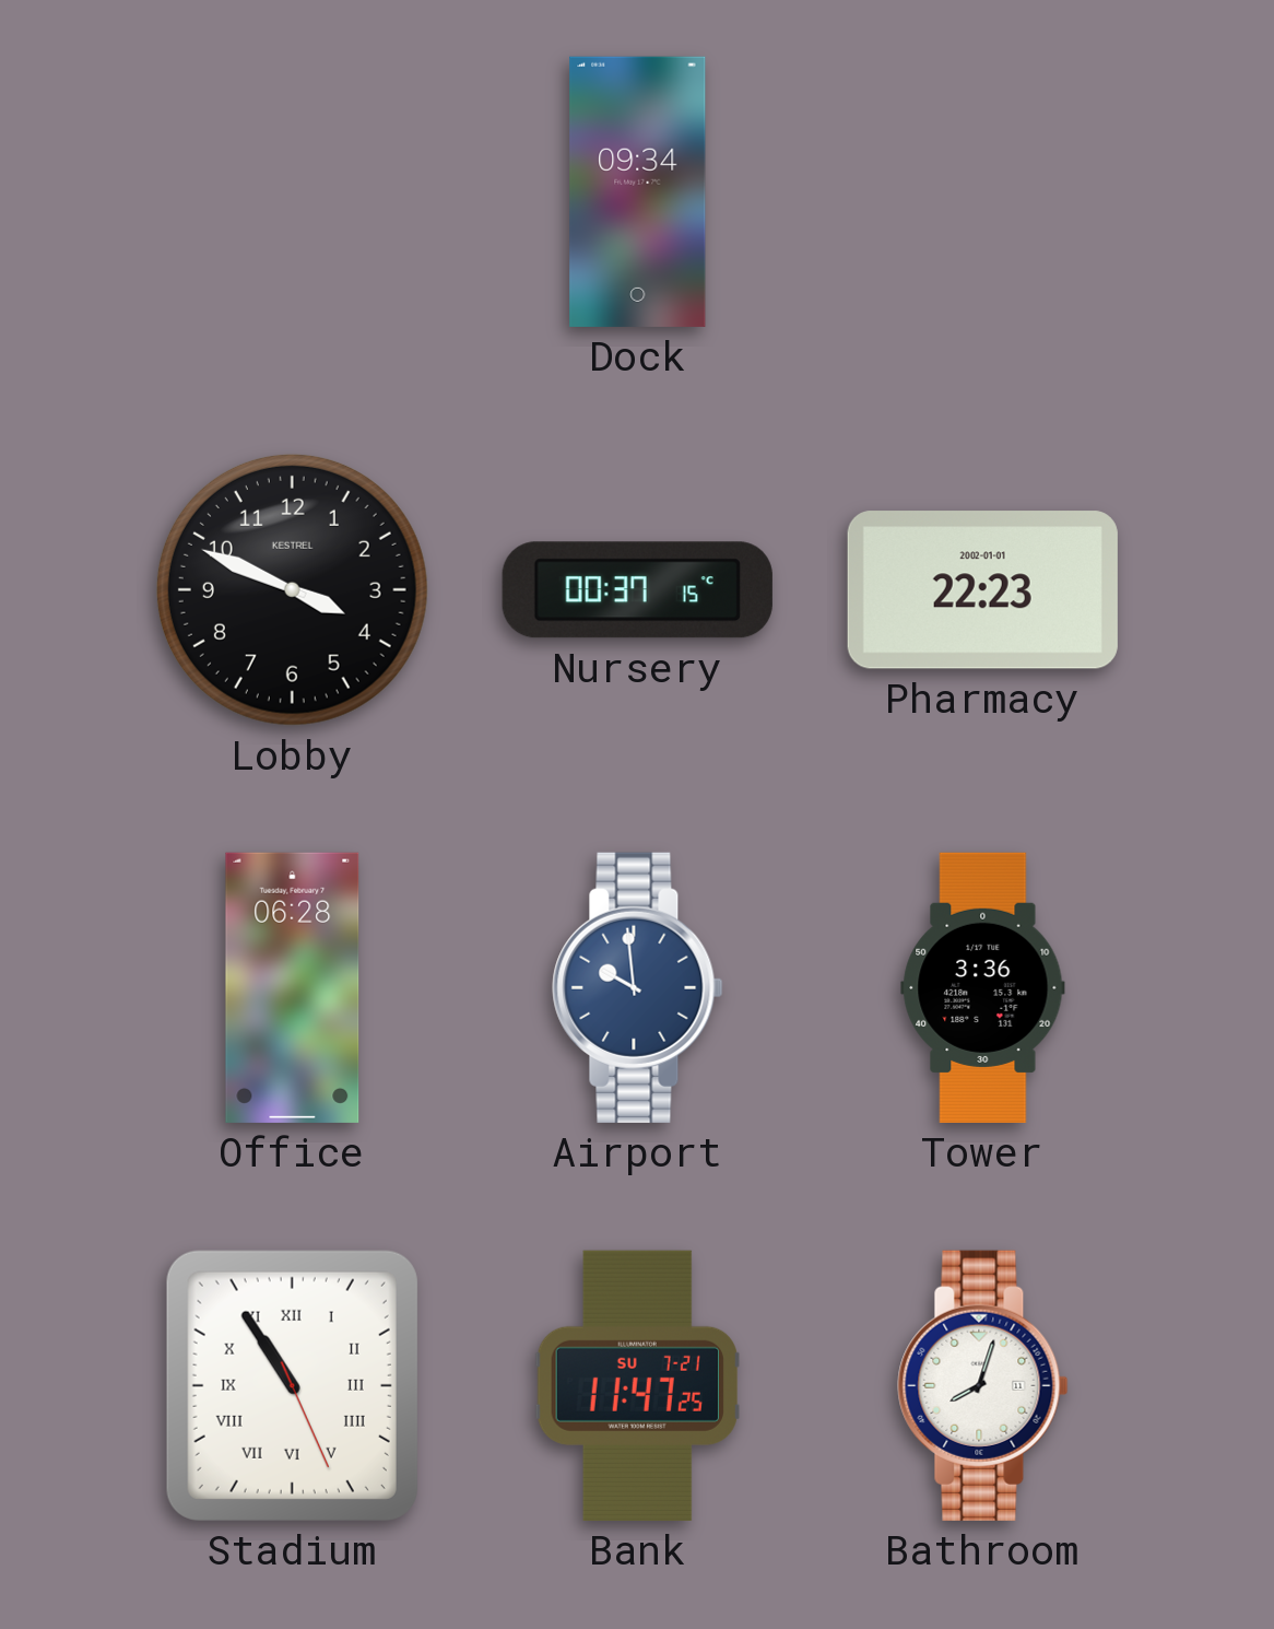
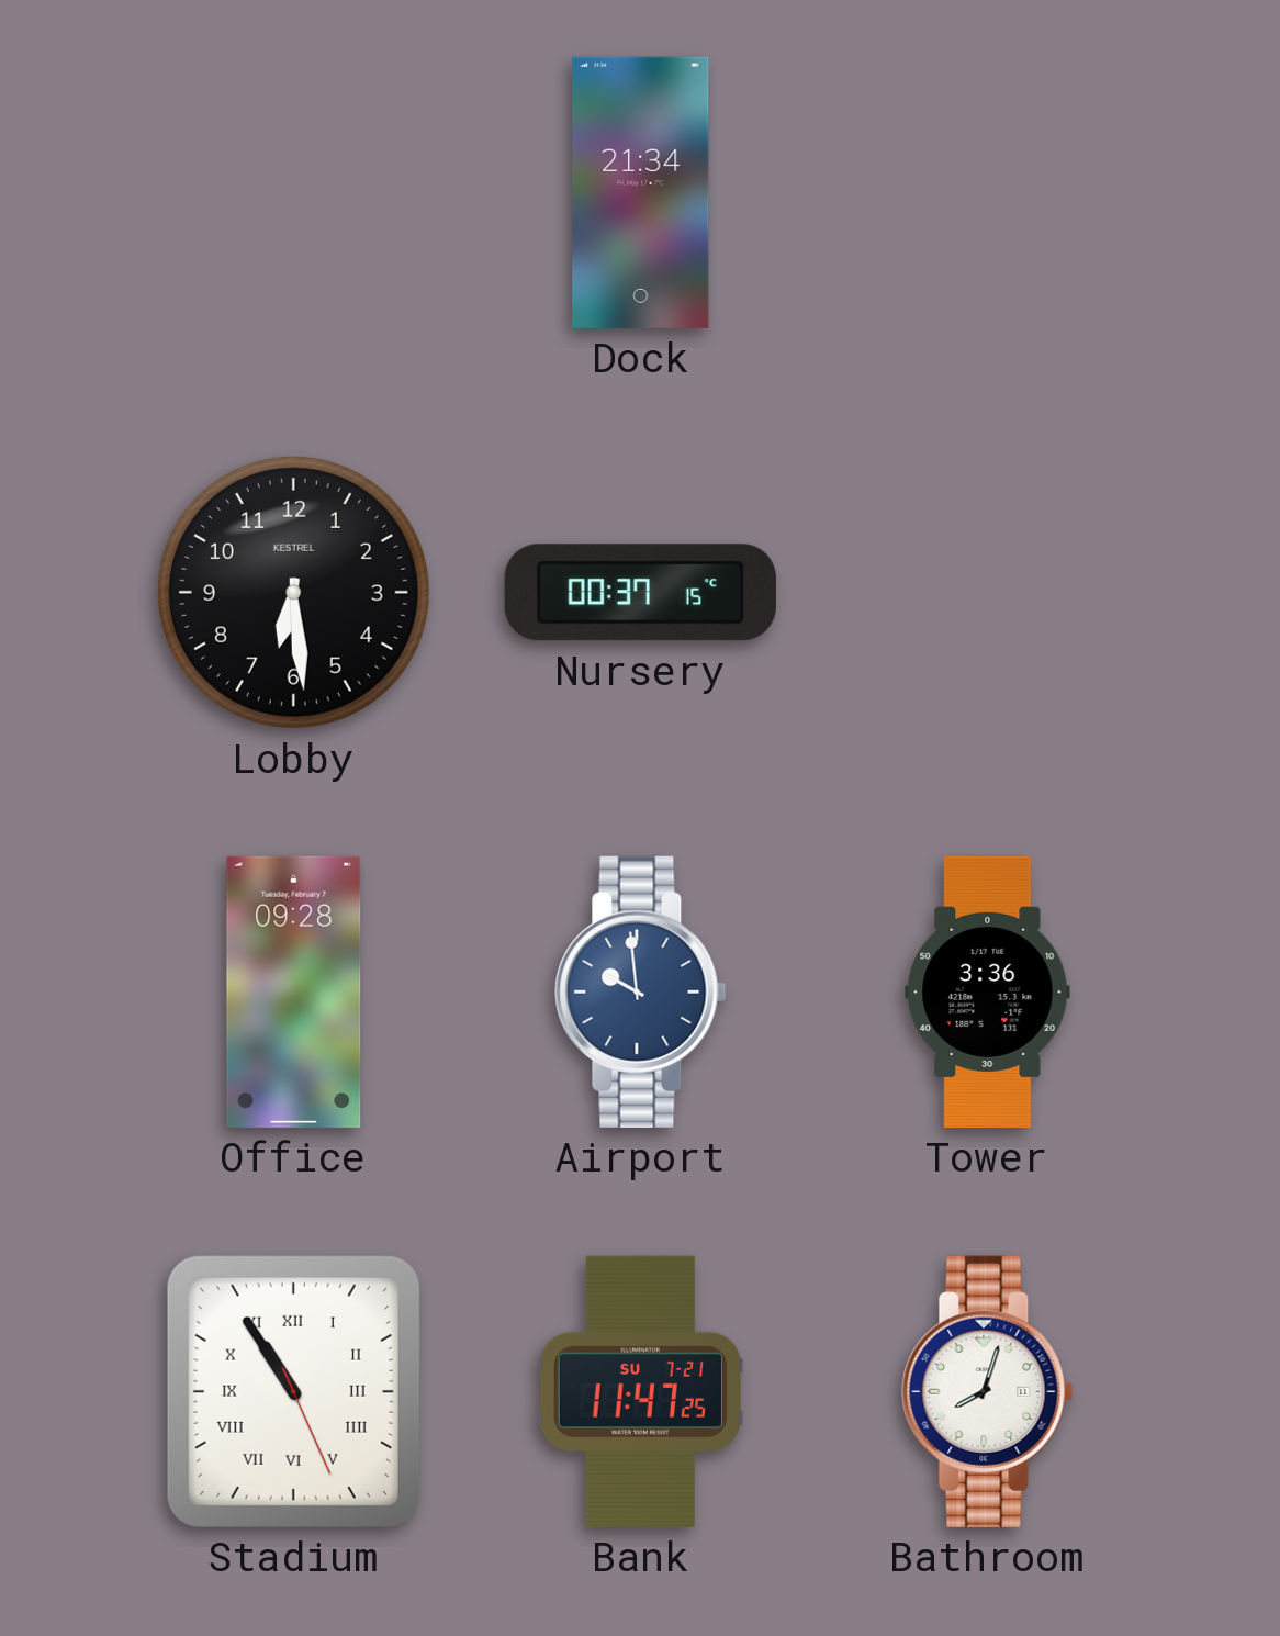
Dock: 09:34 -> 21:34
Lobby: 3:49 -> 6:29
Pharmacy: 22:23 -> none
Office: 06:28 -> 09:28
